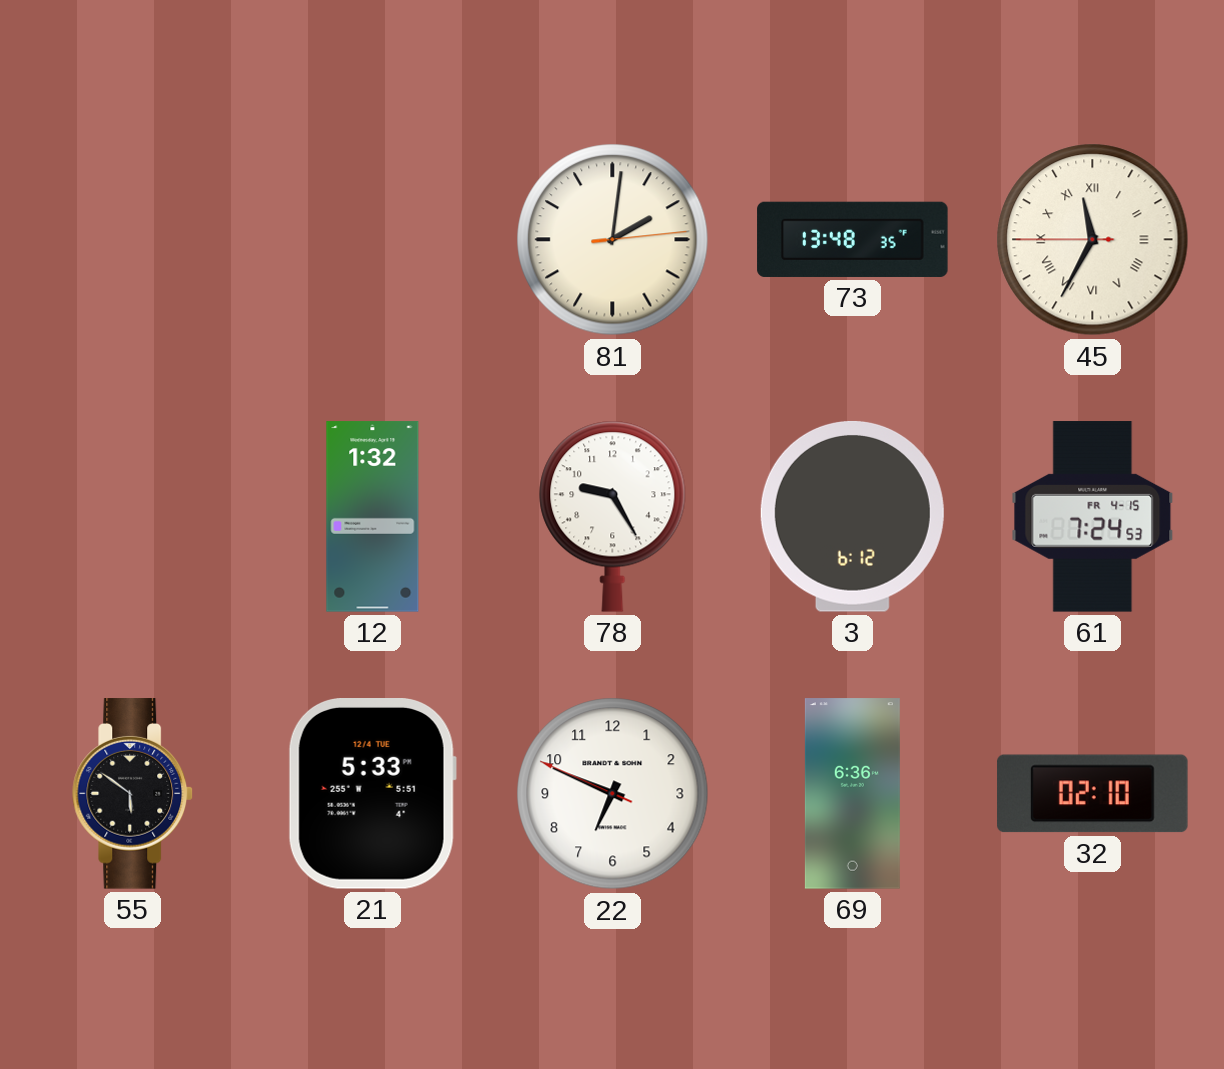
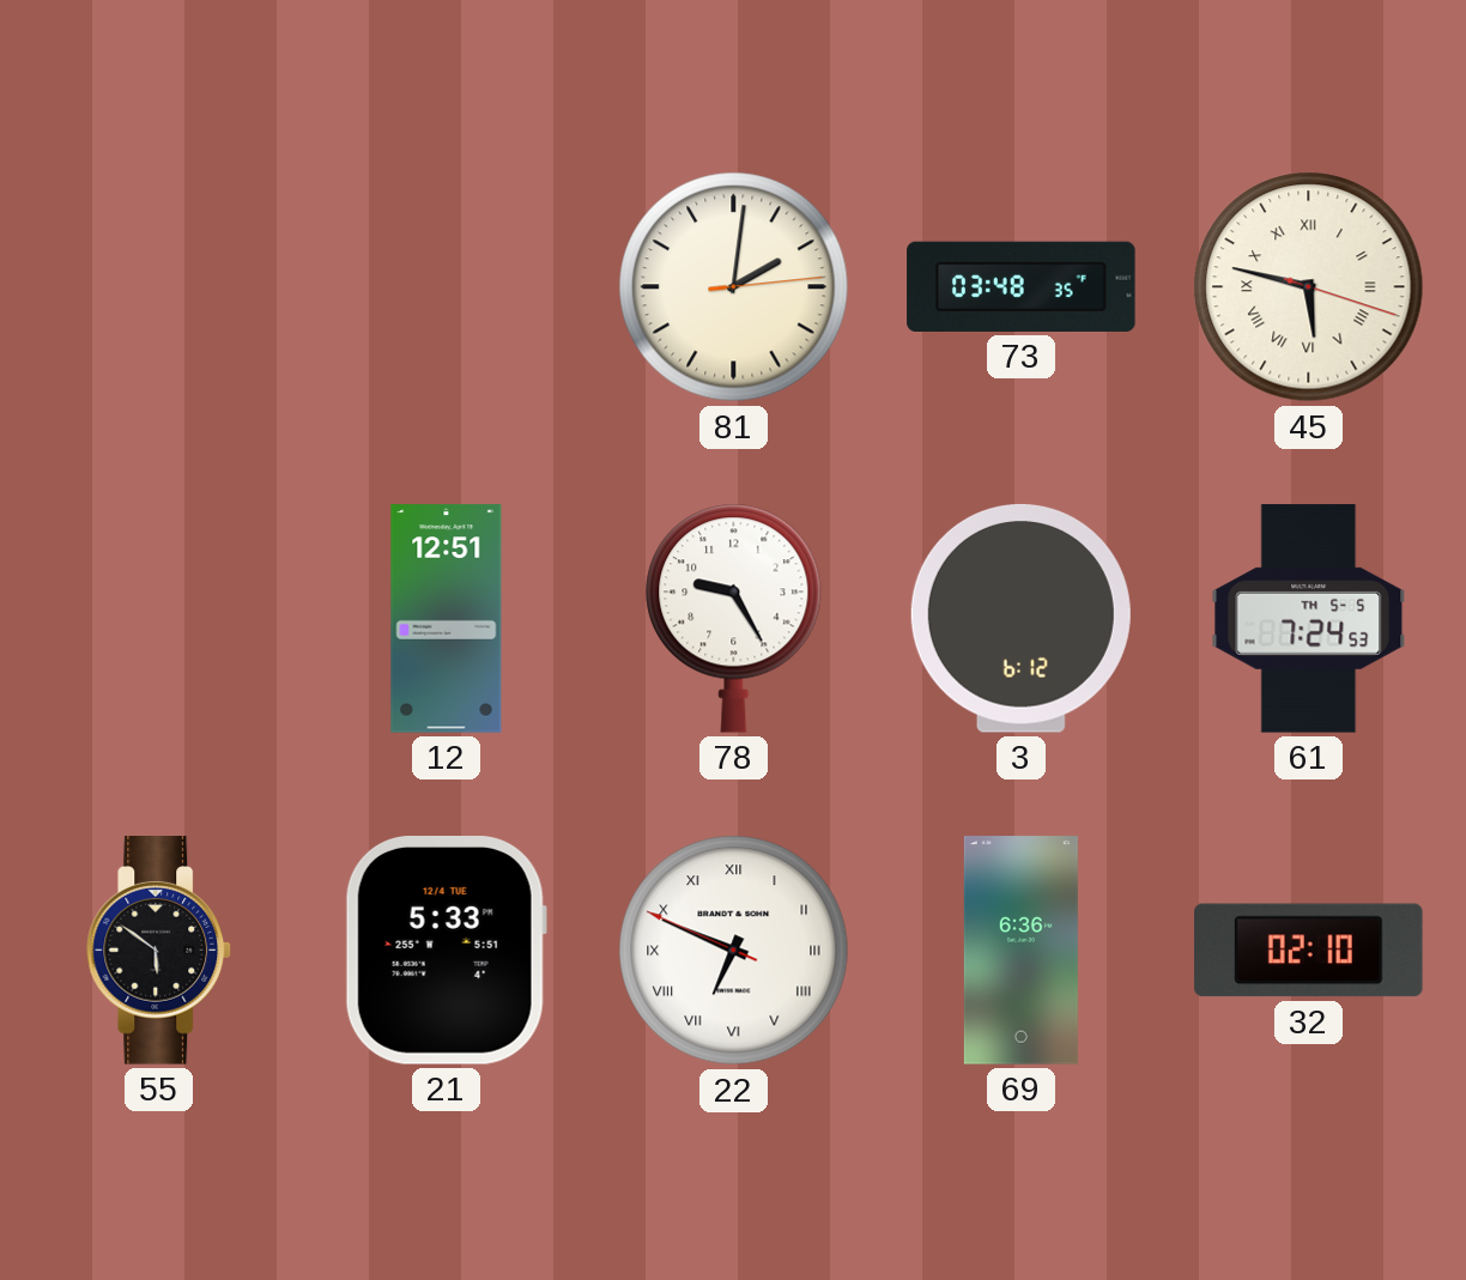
73: 13:48 -> 03:48
45: 11:34 -> 5:47
12: 1:32 -> 12:51
61 date: FR 4-15 -> TH 5-5
22 numerals: Arabic -> Roman
